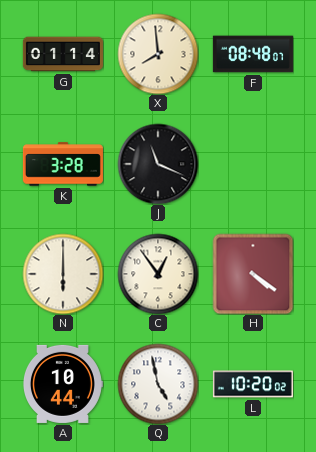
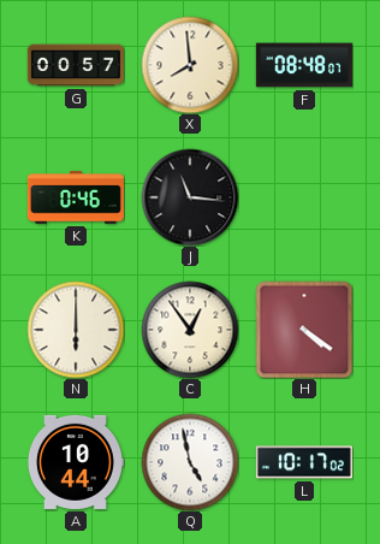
G: 01:14 -> 00:57
K: 3:28 -> 0:46
J: 11:19 -> 11:16
L: 10:20 -> 10:17
